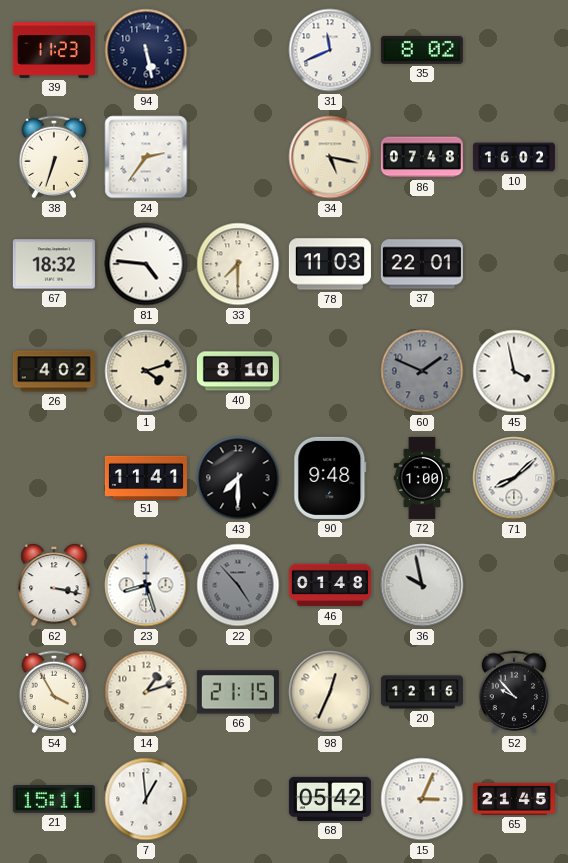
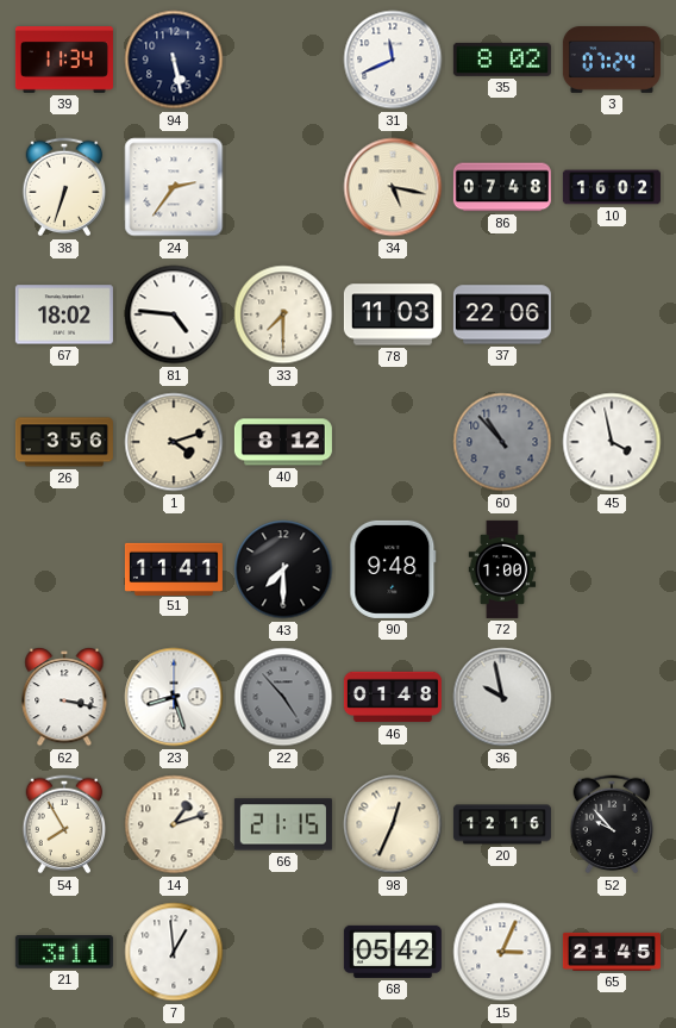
39: 11:23 -> 11:34
3: none -> 07:24
67: 18:32 -> 18:02
37: 22:01 -> 22:06
26: 4:02 -> 3:56
40: 8:10 -> 8:12
60: 1:49 -> 10:53
71: 8:08 -> none
54: 3:55 -> 7:55
21: 15:11 -> 3:11
